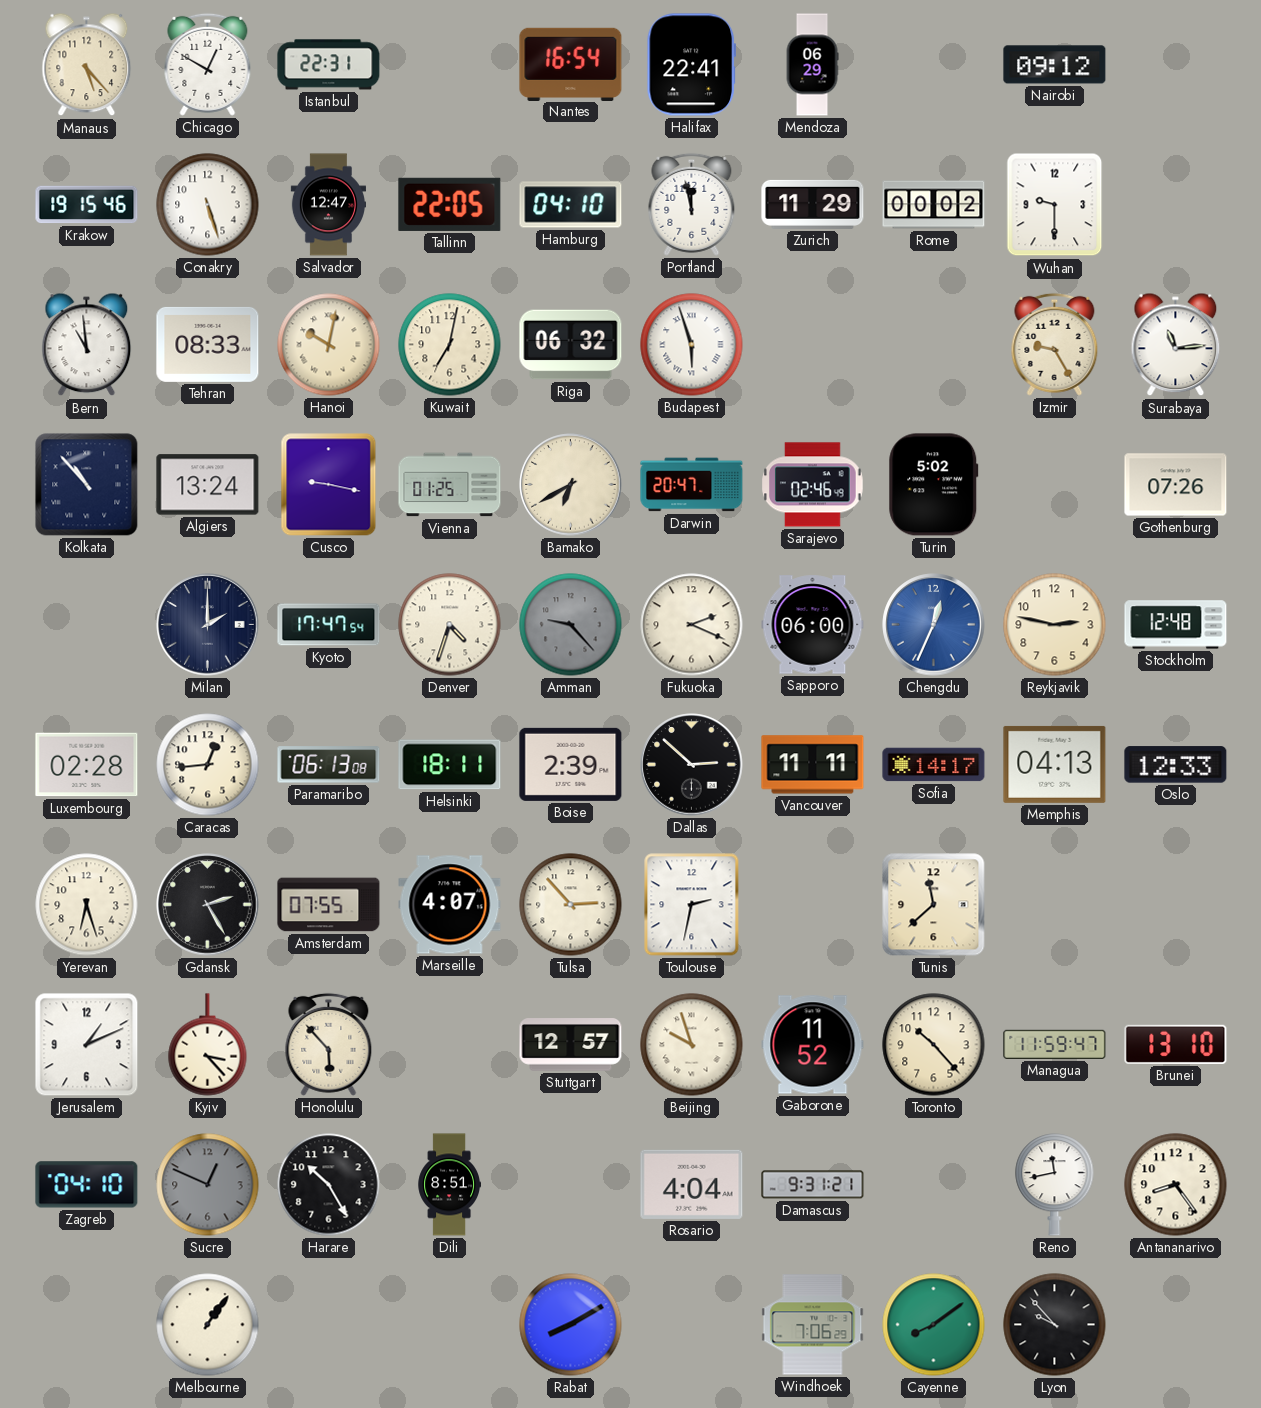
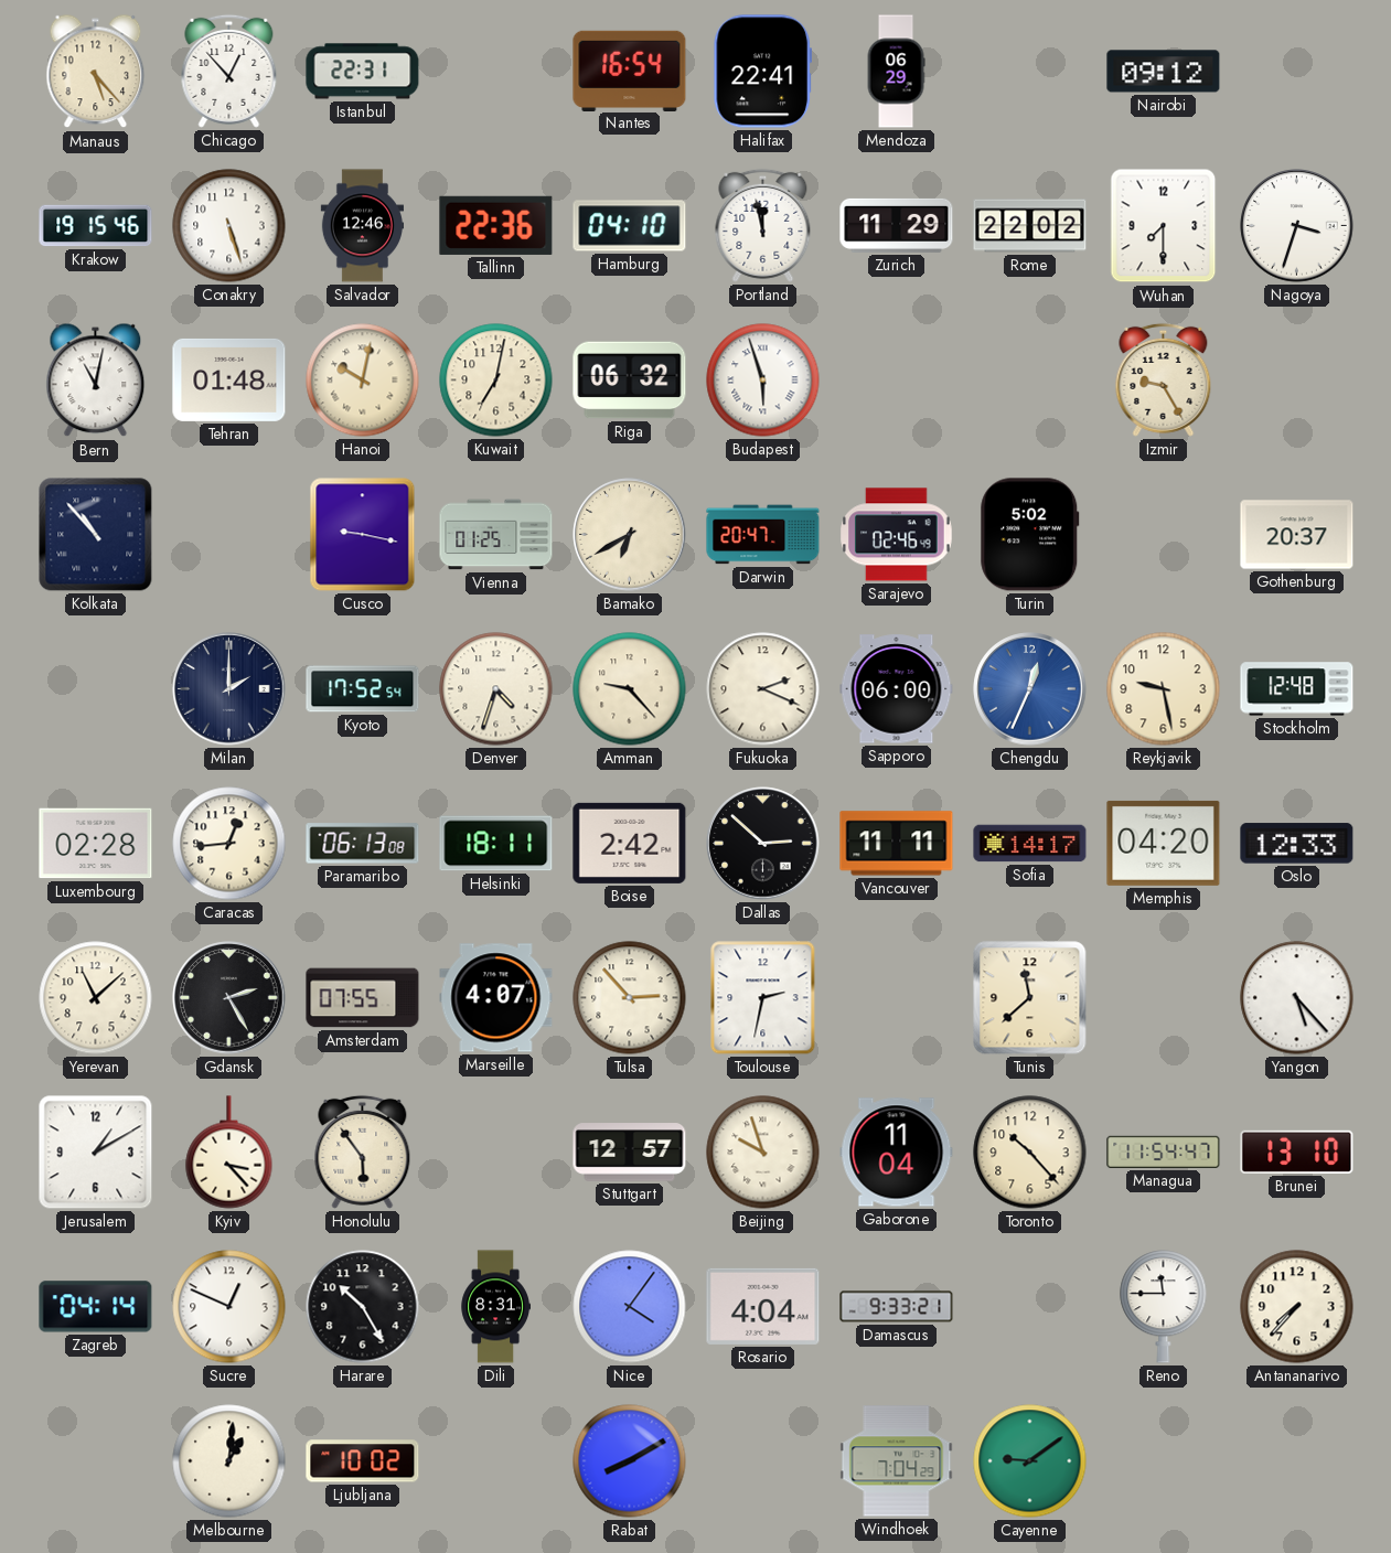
Chicago: 12:50 -> 12:53
Salvador: 12:47 -> 12:46
Tallinn: 22:05 -> 22:36
Rome: 00:02 -> 22:02
Wuhan: 9:30 -> 7:30
Nagoya: none -> 3:33
Bern: 10:59 -> 11:02
Tehran: 08:33 -> 01:48
Surabaya: 11:14 -> none
Algiers: 13:24 -> none
Gothenburg: 07:26 -> 20:37
Kyoto: 17:47 -> 17:52
Amman dial: grey -> cream
Reykjavik: 2:47 -> 9:28
Boise: 2:39 -> 2:42
Memphis: 04:13 -> 04:20
Yerevan: 6:27 -> 11:08
Yangon: none -> 5:23
Jerusalem: 1:11 -> 1:10
Honolulu: 5:53 -> 5:54
Gaborone: 11:52 -> 11:04
Managua: 11:59 -> 11:54
Zagreb: 04:10 -> 04:14
Sucre dial: grey -> white
Dili: 8:51 -> 8:31
Nice: none -> 4:06
Damascus: 9:31 -> 9:33
Reno: 11:43 -> 11:45
Antananarivo: 8:24 -> 7:37
Melbourne: 1:06 -> 1:01
Ljubljana: none -> 10:02
Windhoek: 7:06 -> 7:04
Cayenne: 8:09 -> 9:09
Lyon: 9:53 -> none
